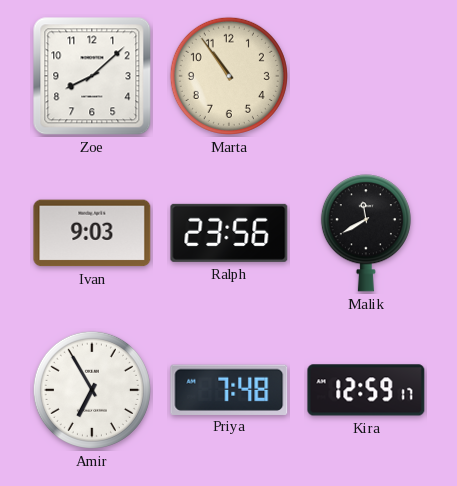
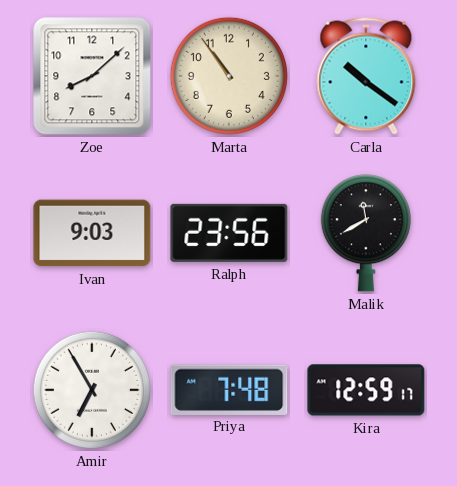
Carla: none -> 10:21
